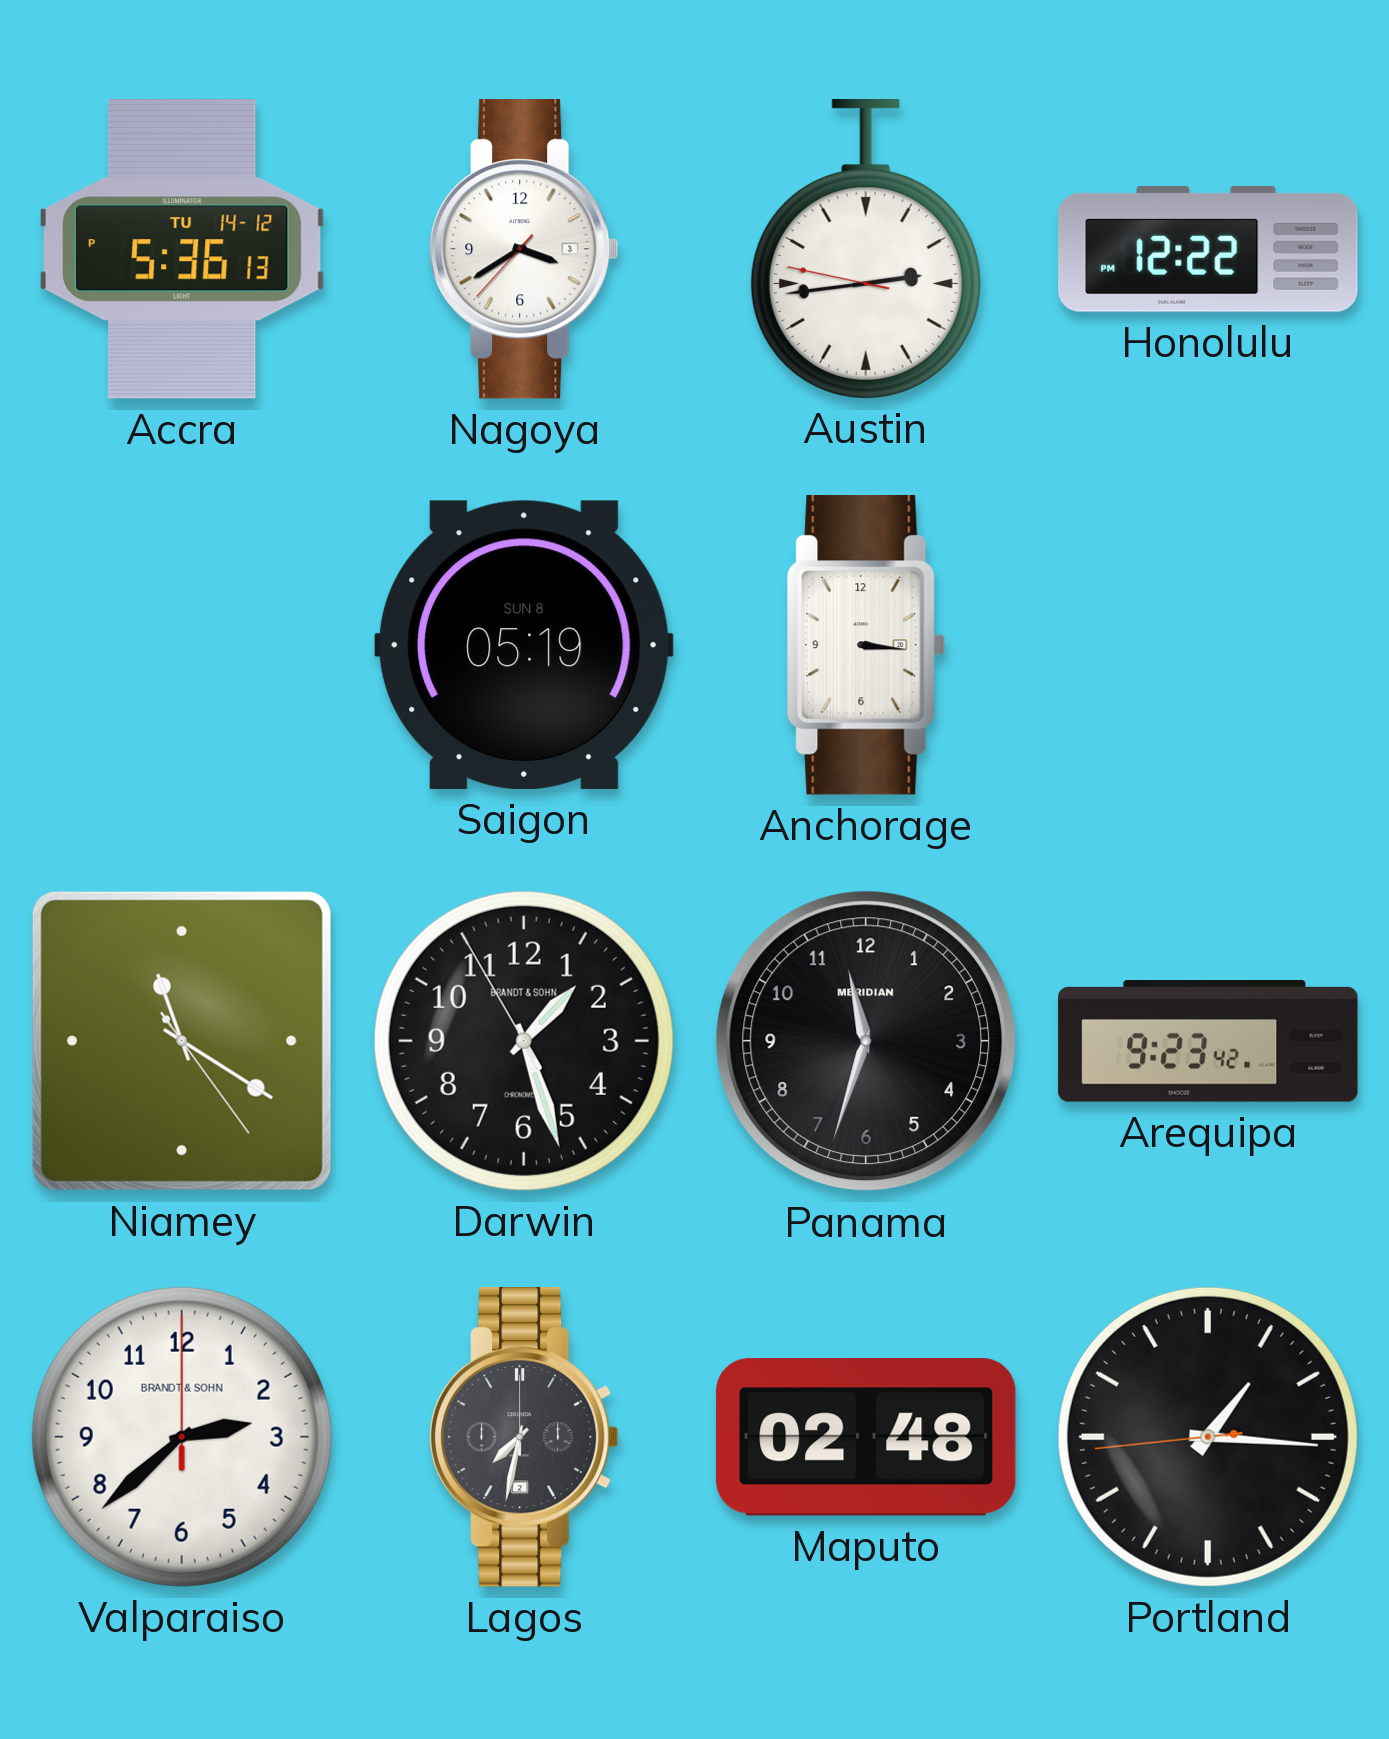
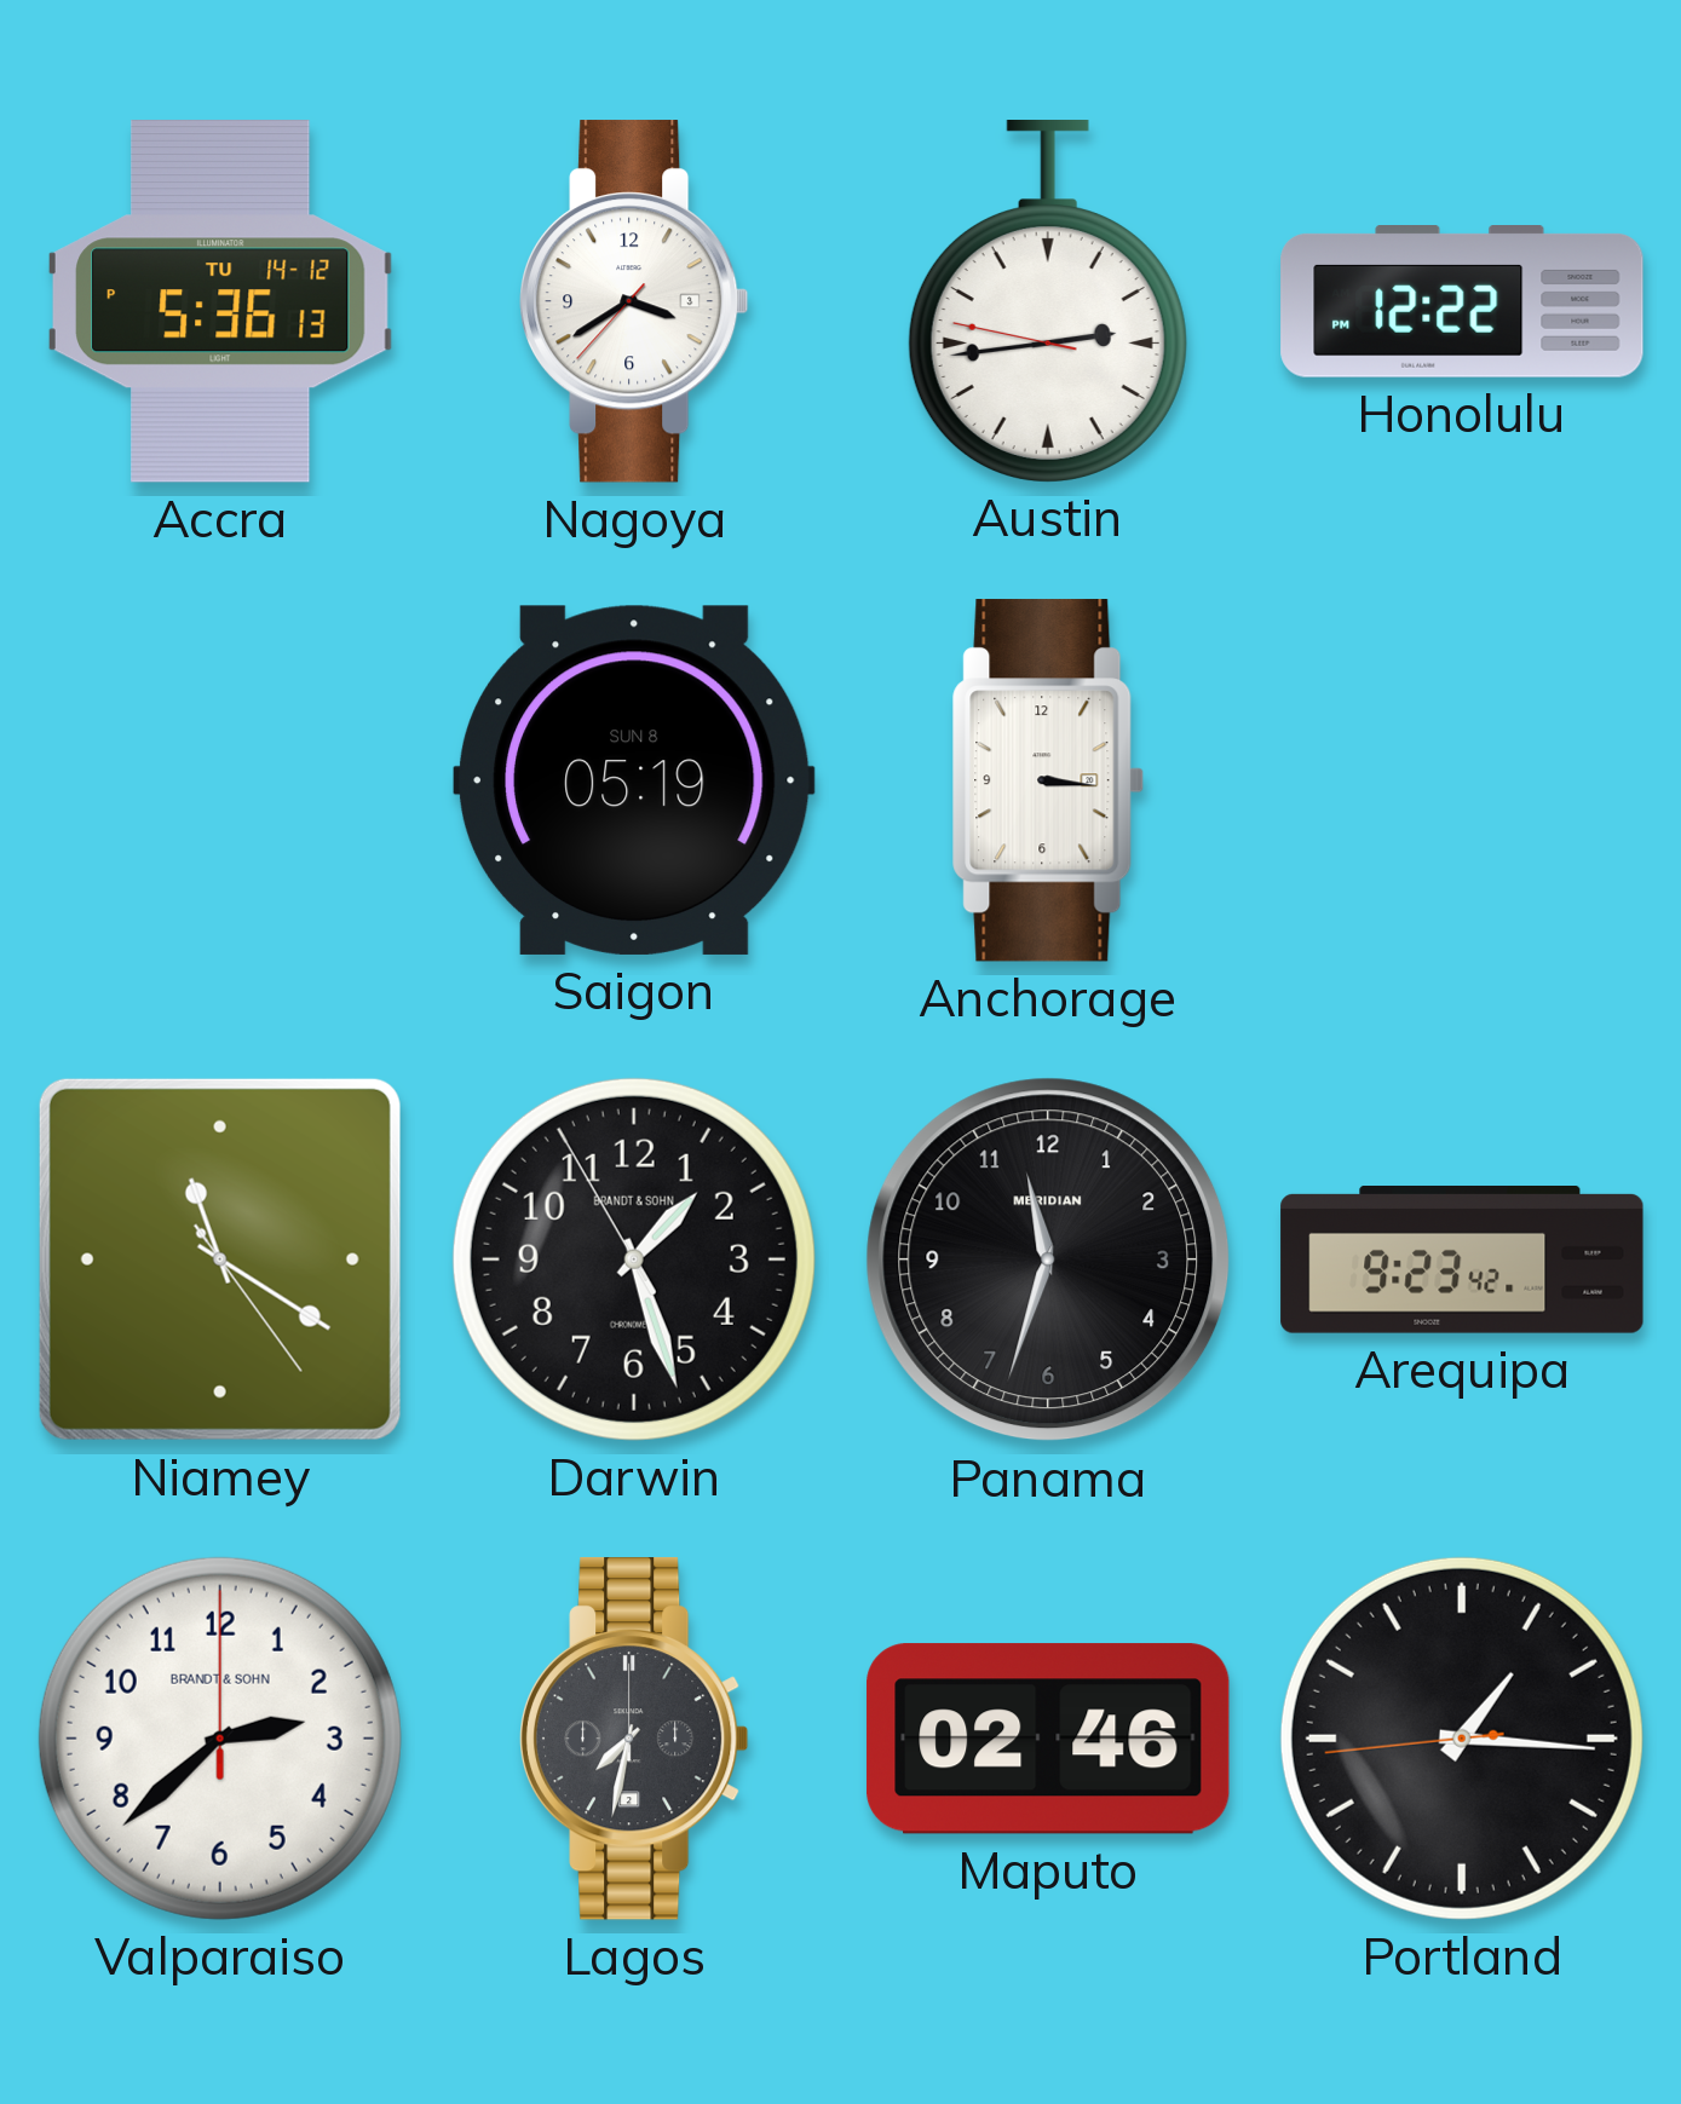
Maputo: 02:48 -> 02:46
